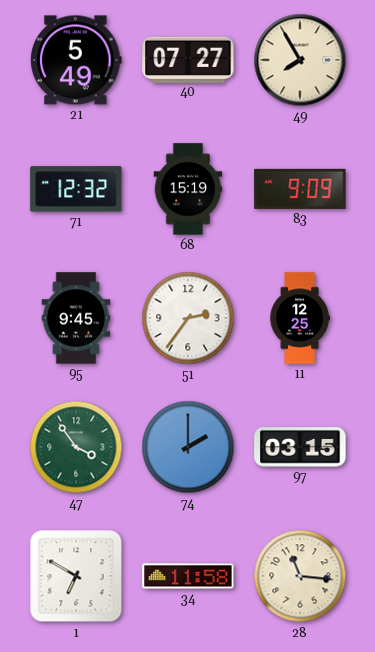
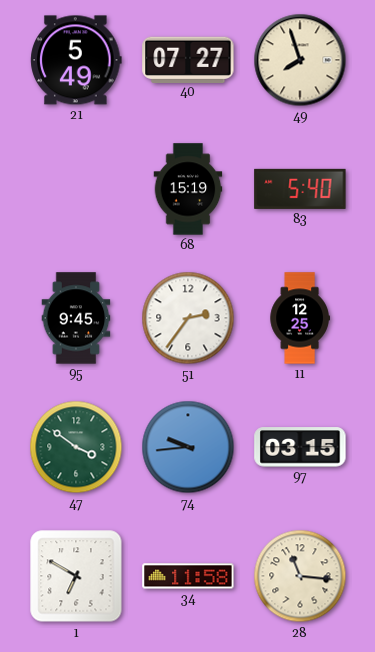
49: 7:55 -> 7:57
71: 12:32 -> none
83: 9:09 -> 5:40
47: 3:54 -> 3:51
74: 2:00 -> 9:44
